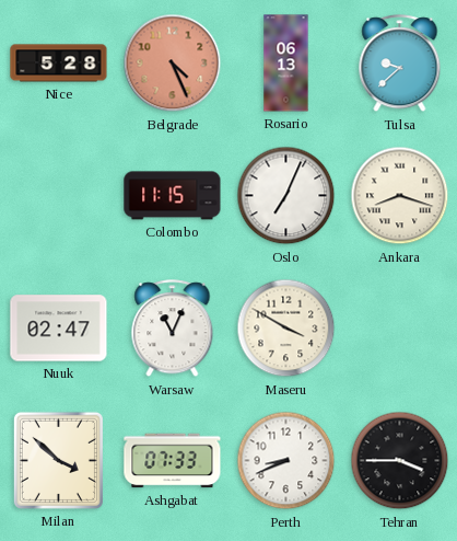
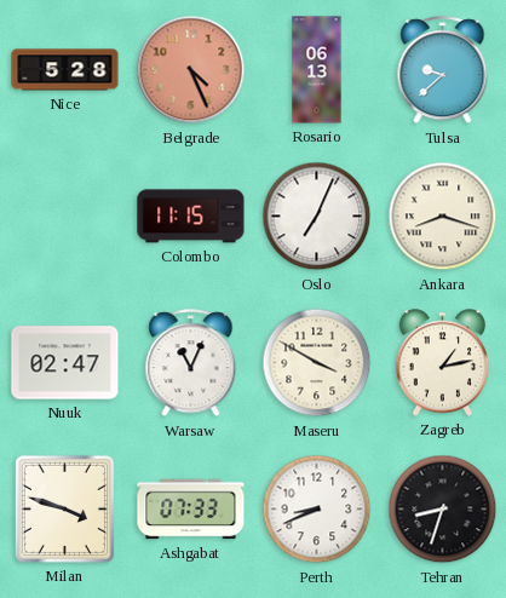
Zagreb: none -> 1:13
Milan: 3:52 -> 3:48
Tehran: 3:45 -> 8:33
